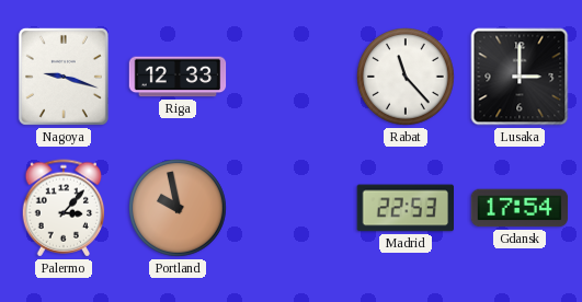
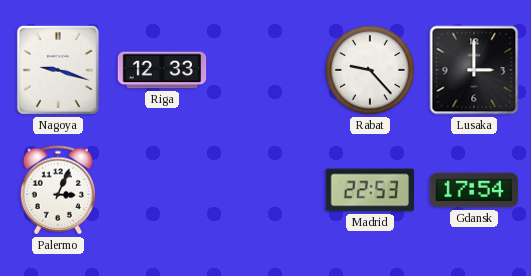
Rabat: 11:23 -> 9:23
Palermo: 3:07 -> 3:04
Portland: 9:58 -> none
